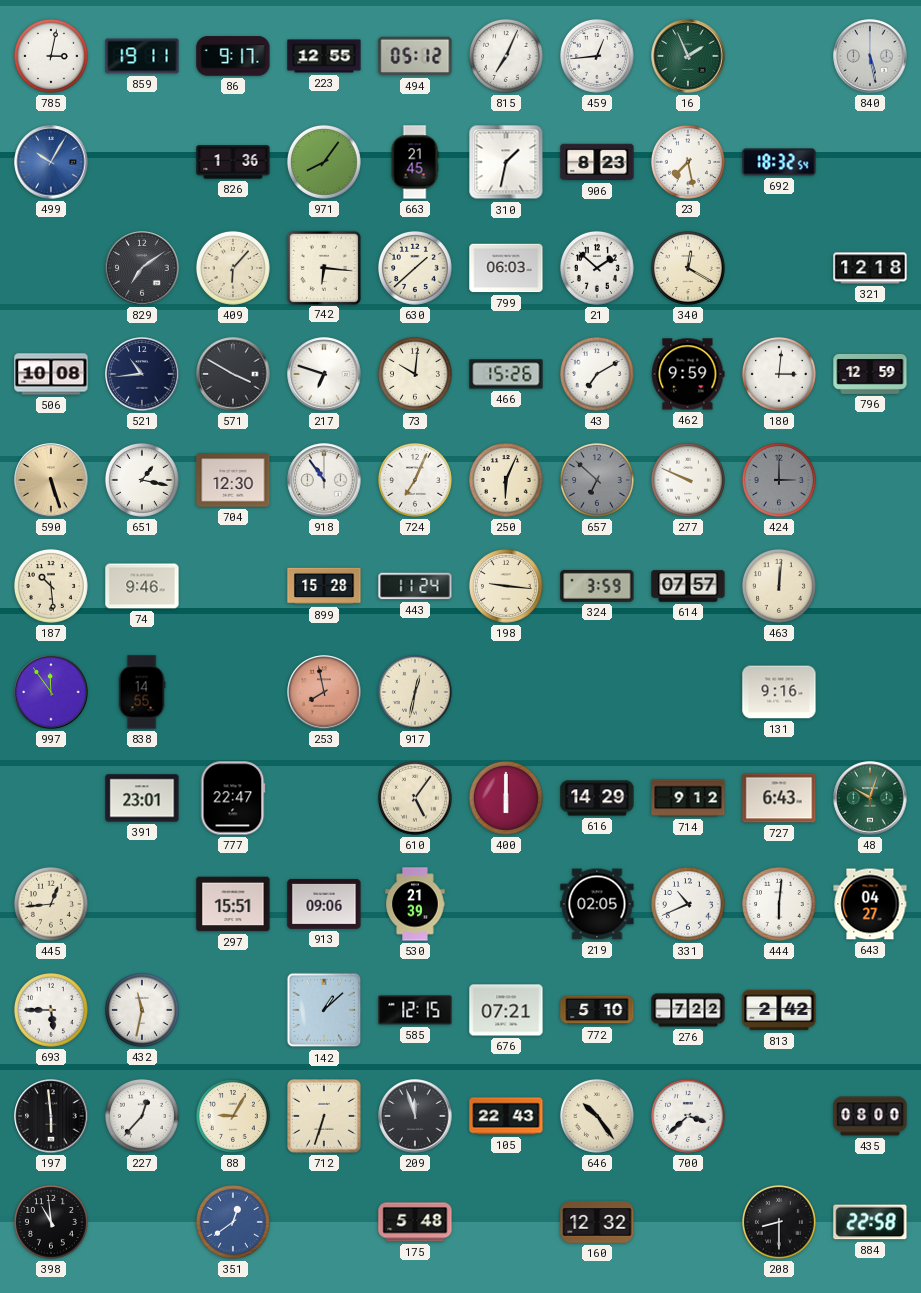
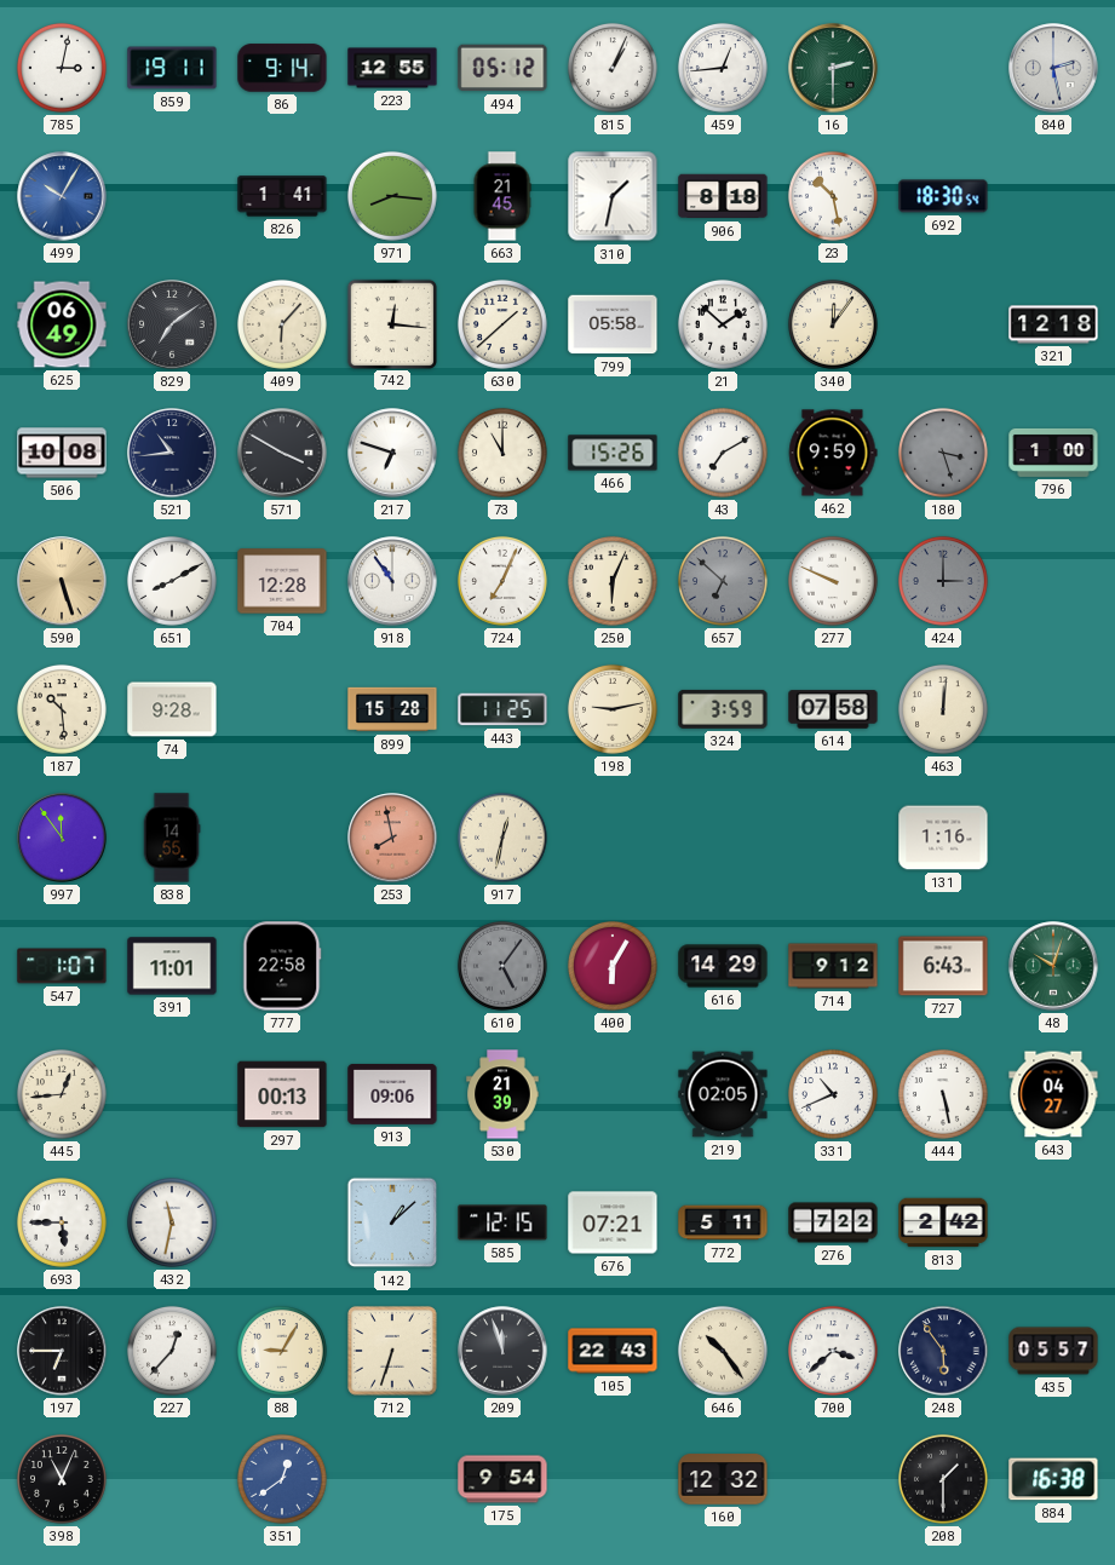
86: 9:17 -> 9:14
815: 7:04 -> 1:04
16: 1:56 -> 2:30
840: 5:28 -> 2:28
826: 1:36 -> 1:41
971: 8:06 -> 8:16
906: 8:23 -> 8:18
23: 7:28 -> 10:28
692: 18:32 -> 18:30
625: none -> 06:49
742: 6:16 -> 12:16
799: 06:03 -> 05:58
340: 12:20 -> 12:06
73: 10:01 -> 11:00
180: 3:01 -> 3:27
180 dial: white -> grey
796: 12:59 -> 1:00
651: 1:17 -> 8:10
704: 12:30 -> 12:28
74: 9:46 -> 9:28
443: 11:24 -> 11:25
198: 9:16 -> 9:13
614: 07:57 -> 07:58
131: 9:16 -> 1:16
547: none -> 1:07
391: 23:01 -> 11:01
777: 22:47 -> 22:58
610 dial: cream -> grey
400: 6:00 -> 6:05
297: 15:51 -> 00:13
444: 6:01 -> 5:28
772: 5:10 -> 5:11
197: 5:59 -> 6:45
248: none -> 5:54
435: 08:00 -> 05:57
398: 10:59 -> 11:04
175: 5:48 -> 9:54
208: 8:30 -> 1:30
884: 22:58 -> 16:38
